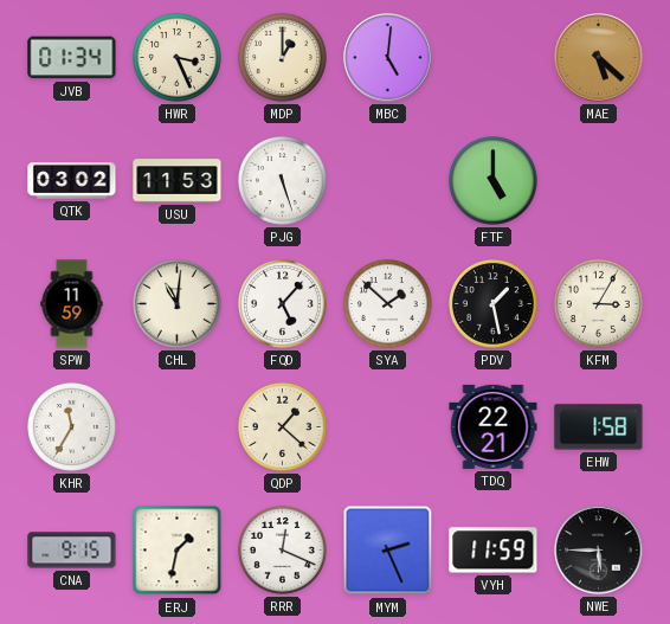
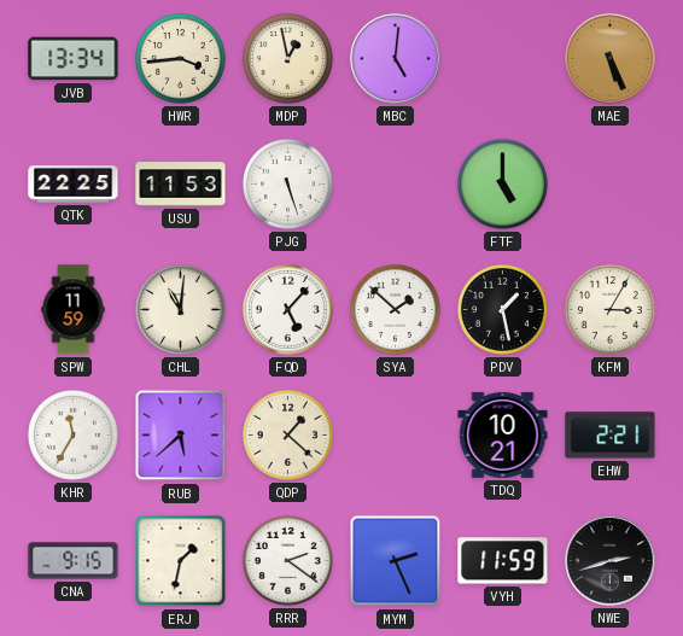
JVB: 01:34 -> 13:34
HWR: 3:26 -> 3:44
MDP: 1:00 -> 12:58
MAE: 5:22 -> 5:26
QTK: 03:02 -> 22:25
RUB: none -> 5:38
TDQ: 22:21 -> 10:21
EHW: 1:58 -> 2:21
RRR: 12:19 -> 2:21
NWE: 5:45 -> 2:42
